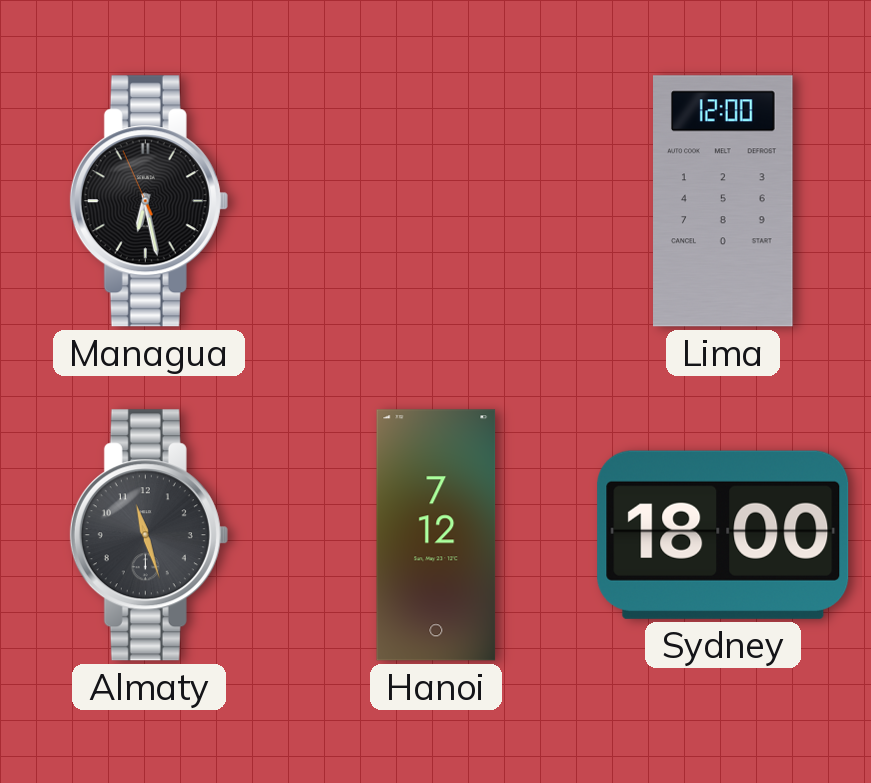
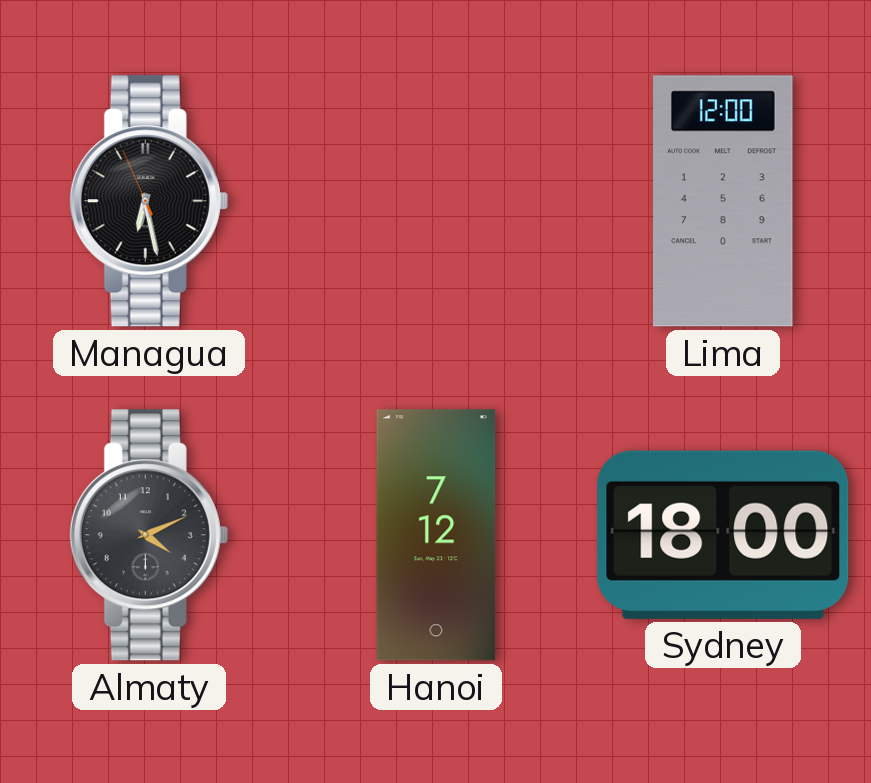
Almaty: 11:27 -> 4:11
